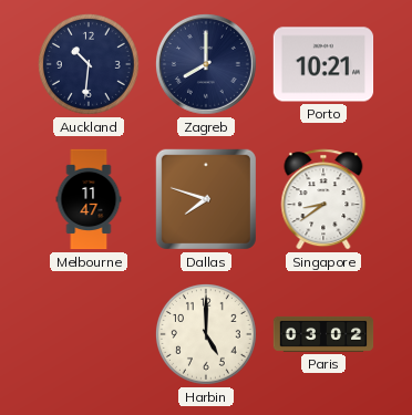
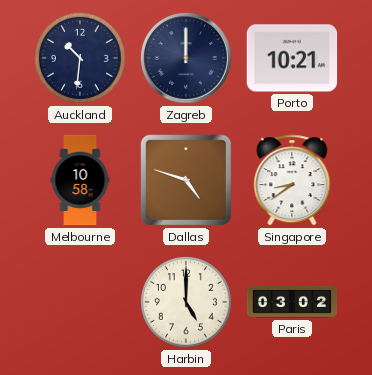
Zagreb: 8:00 -> 12:00
Melbourne: 11:47 -> 10:58
Dallas: 7:48 -> 4:48
